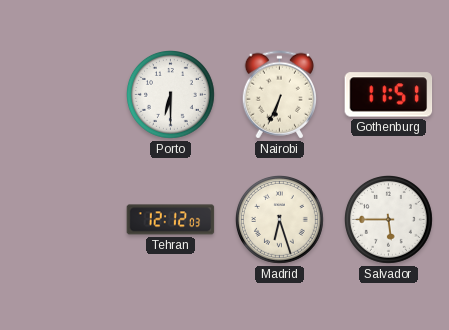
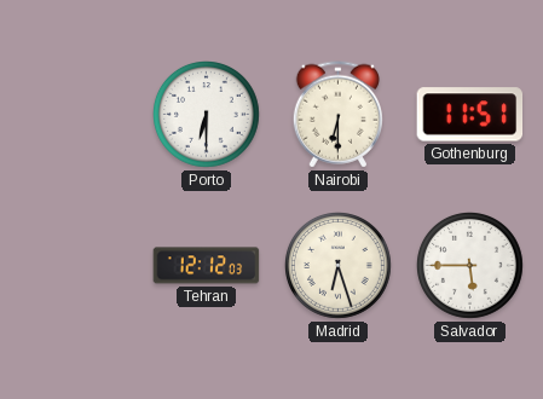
Nairobi: 6:34 -> 6:30
